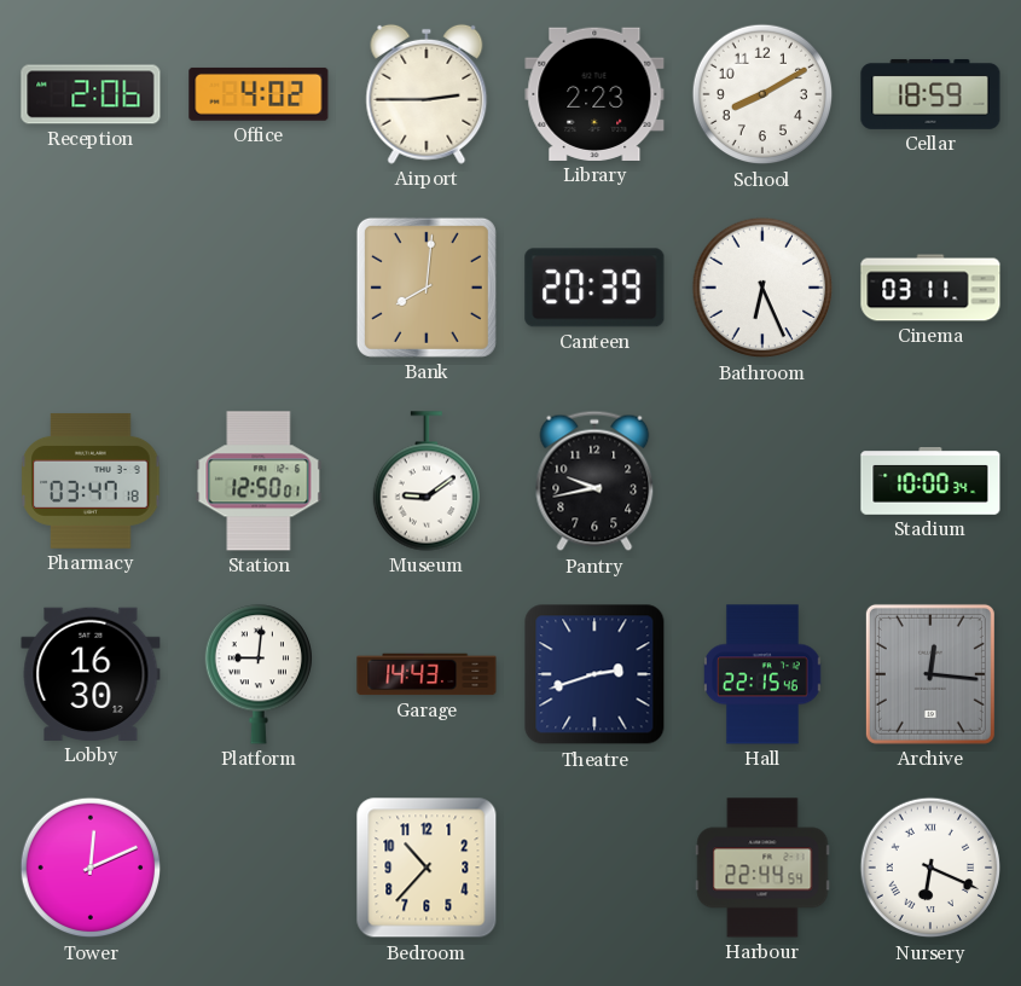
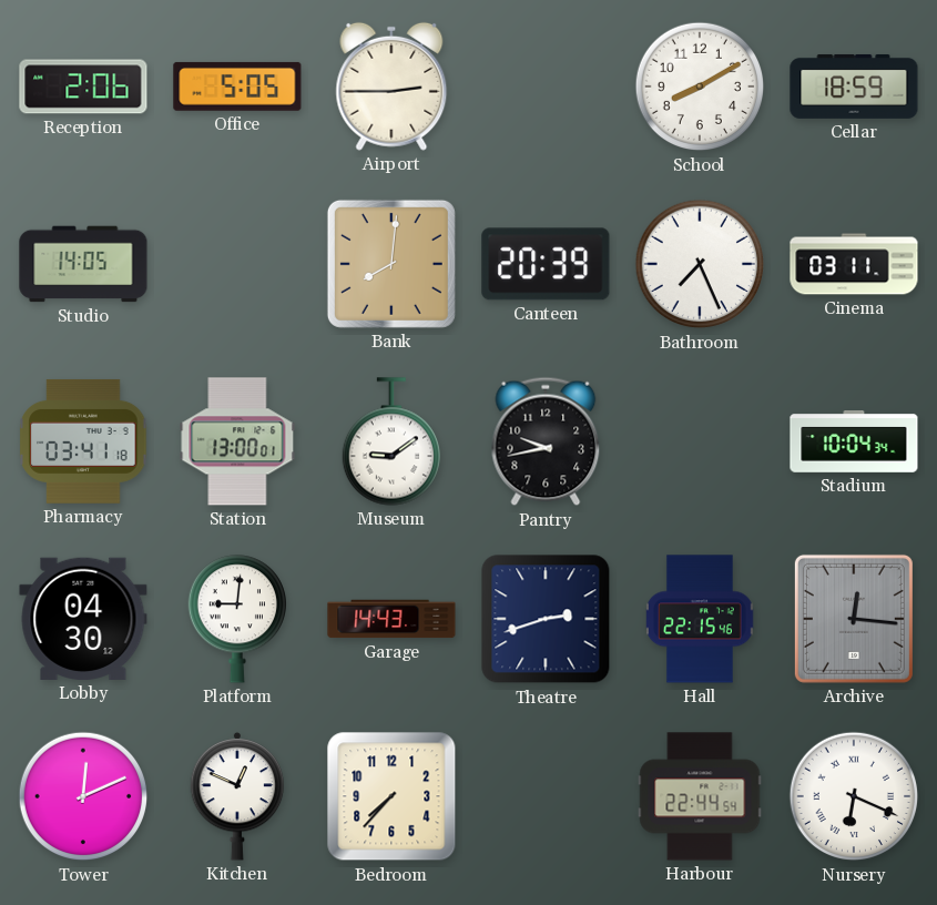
Office: 4:02 -> 5:05
Library: 2:23 -> none
Studio: none -> 14:05
Bathroom: 6:26 -> 7:26
Pharmacy: 03:47 -> 03:41
Station: 12:50 -> 13:00
Stadium: 10:00 -> 10:04
Lobby: 16:30 -> 04:30
Kitchen: none -> 12:49
Bedroom: 10:37 -> 7:37
